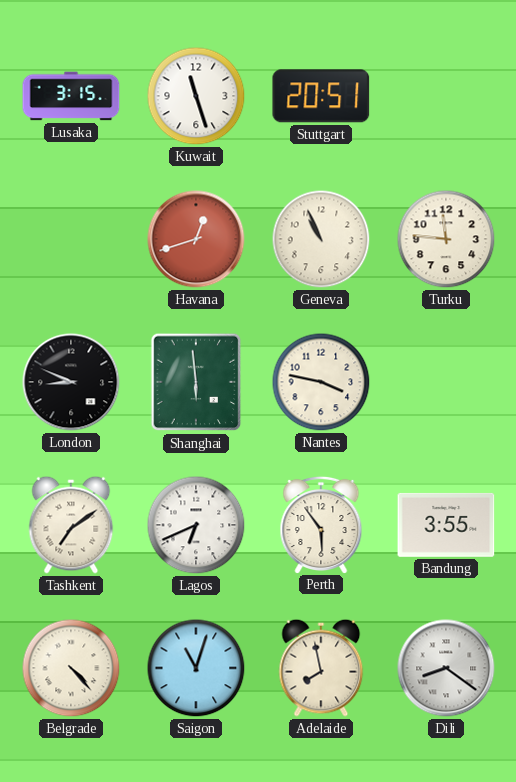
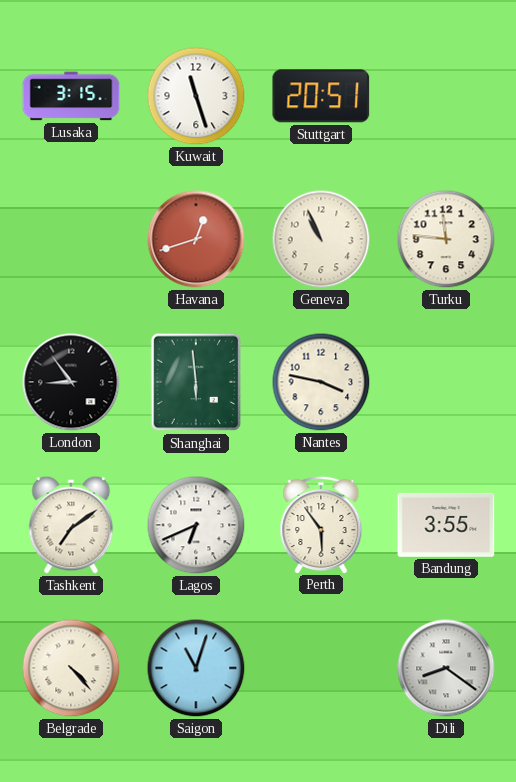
London: 8:49 -> 8:54
Adelaide: 7:58 -> none
